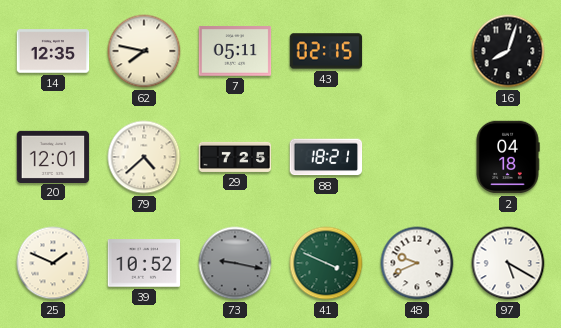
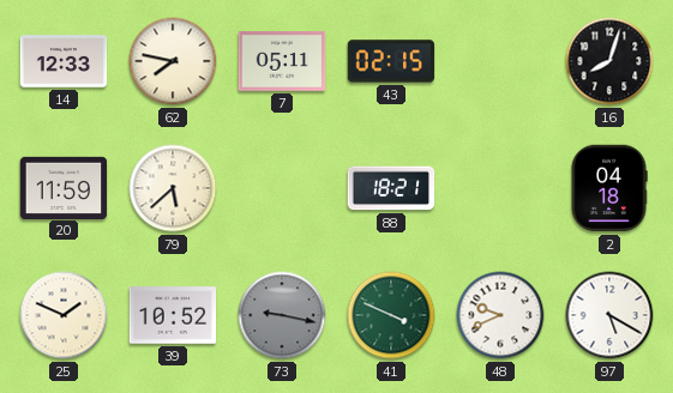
14: 12:35 -> 12:33
20: 12:01 -> 11:59
79: 4:38 -> 5:38
29: 7:25 -> none
